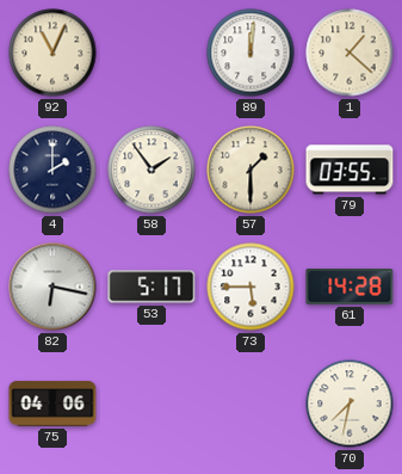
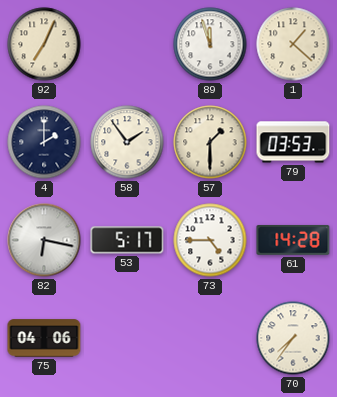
92: 11:04 -> 7:04
89: 12:01 -> 11:57
79: 03:55 -> 03:53
73: 5:45 -> 4:45
70: 7:32 -> 7:36
